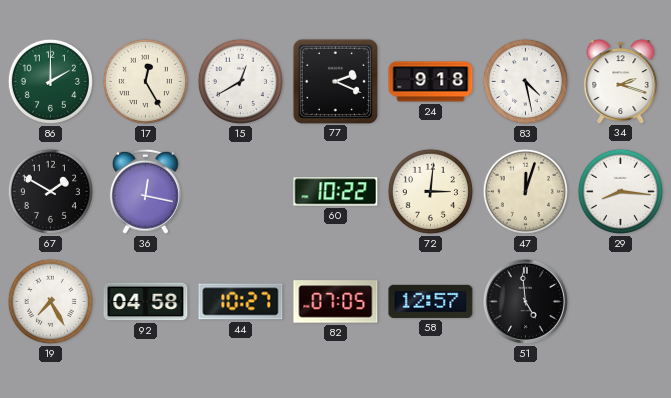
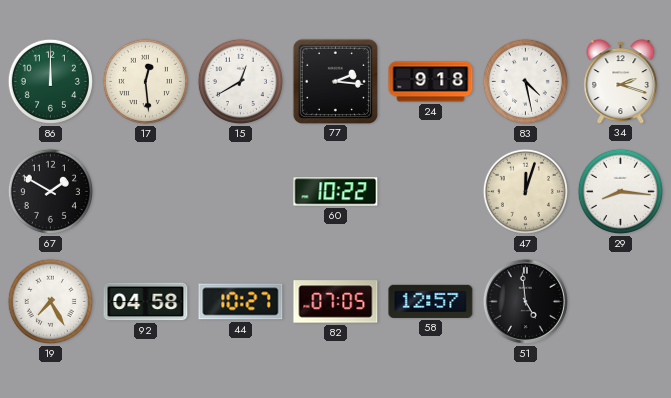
86: 2:00 -> 12:00
17: 12:25 -> 12:29
77: 2:19 -> 2:16
36: 12:17 -> none
72: 3:01 -> none
